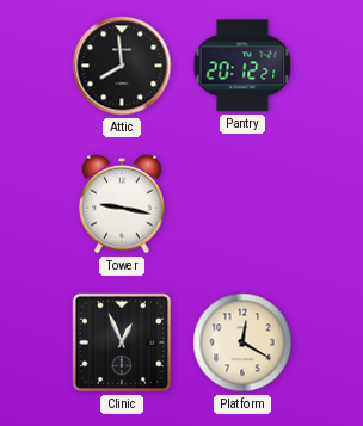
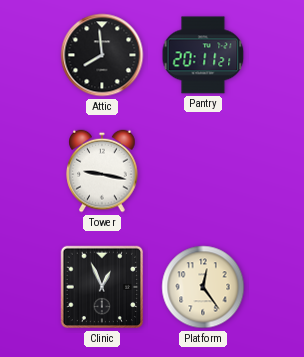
Pantry: 20:12 -> 20:11
Platform: 12:20 -> 12:24
